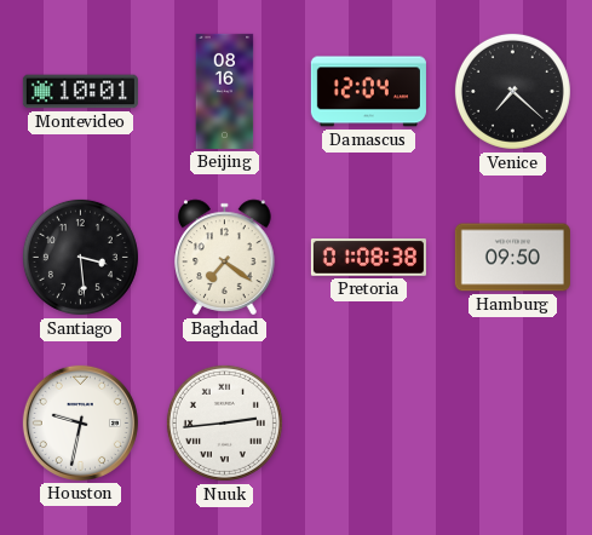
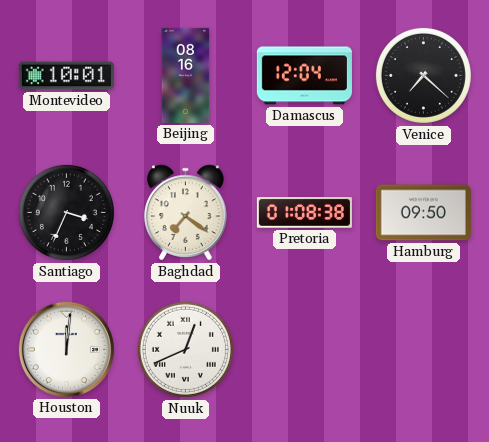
Santiago: 3:29 -> 3:34
Houston: 9:32 -> 12:01
Nuuk: 2:44 -> 12:41
